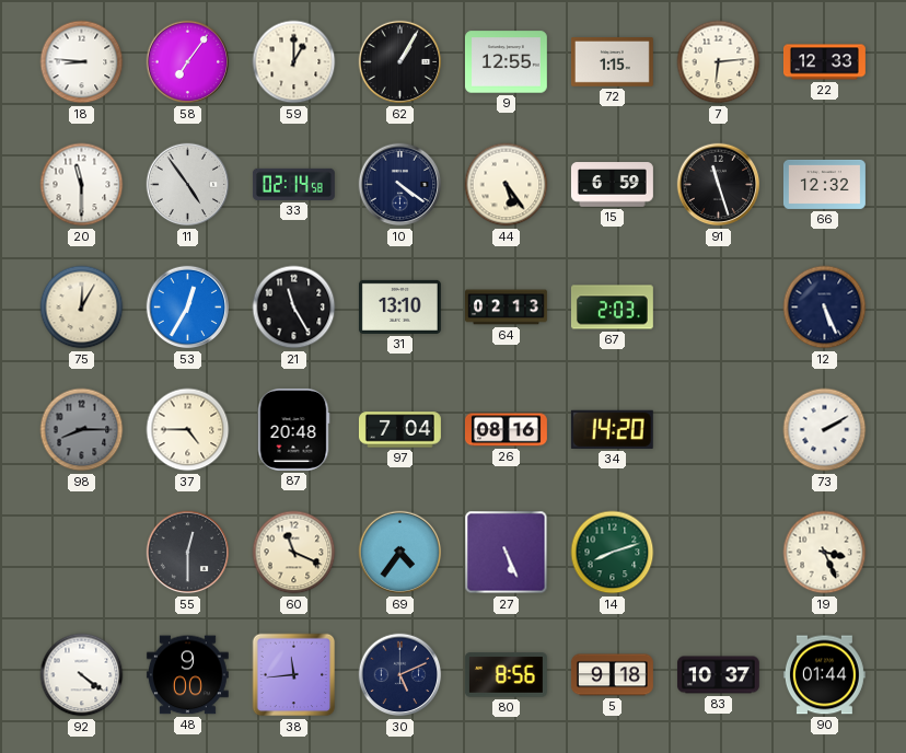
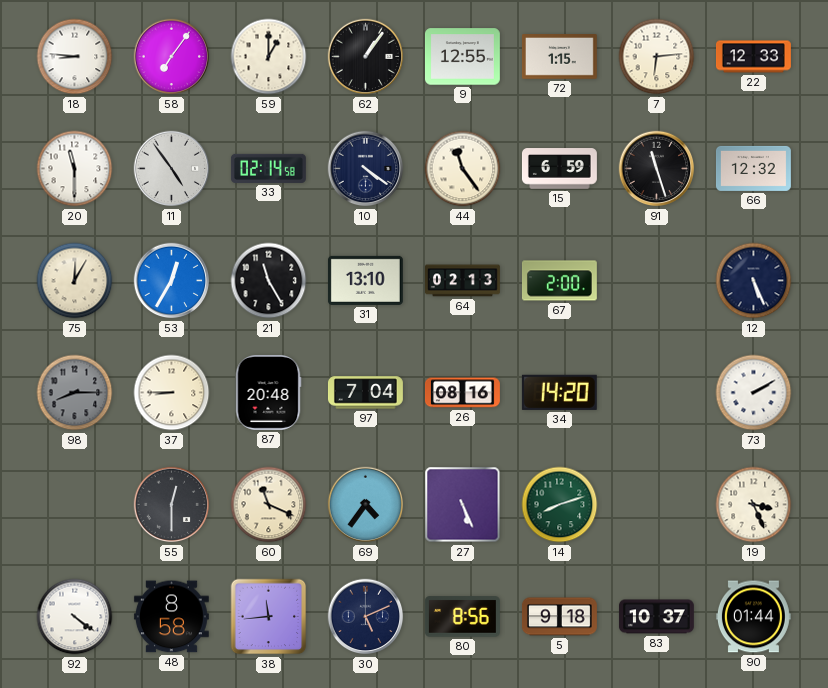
62: 1:05 -> 1:06
44: 5:24 -> 11:24
67: 2:03 -> 2:00
37: 4:45 -> 8:45
48: 9:00 -> 8:58
